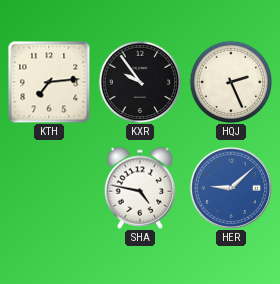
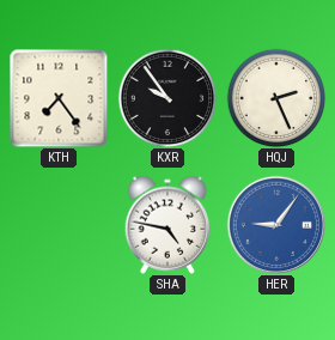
KTH: 7:14 -> 7:24
HER: 9:08 -> 9:06
